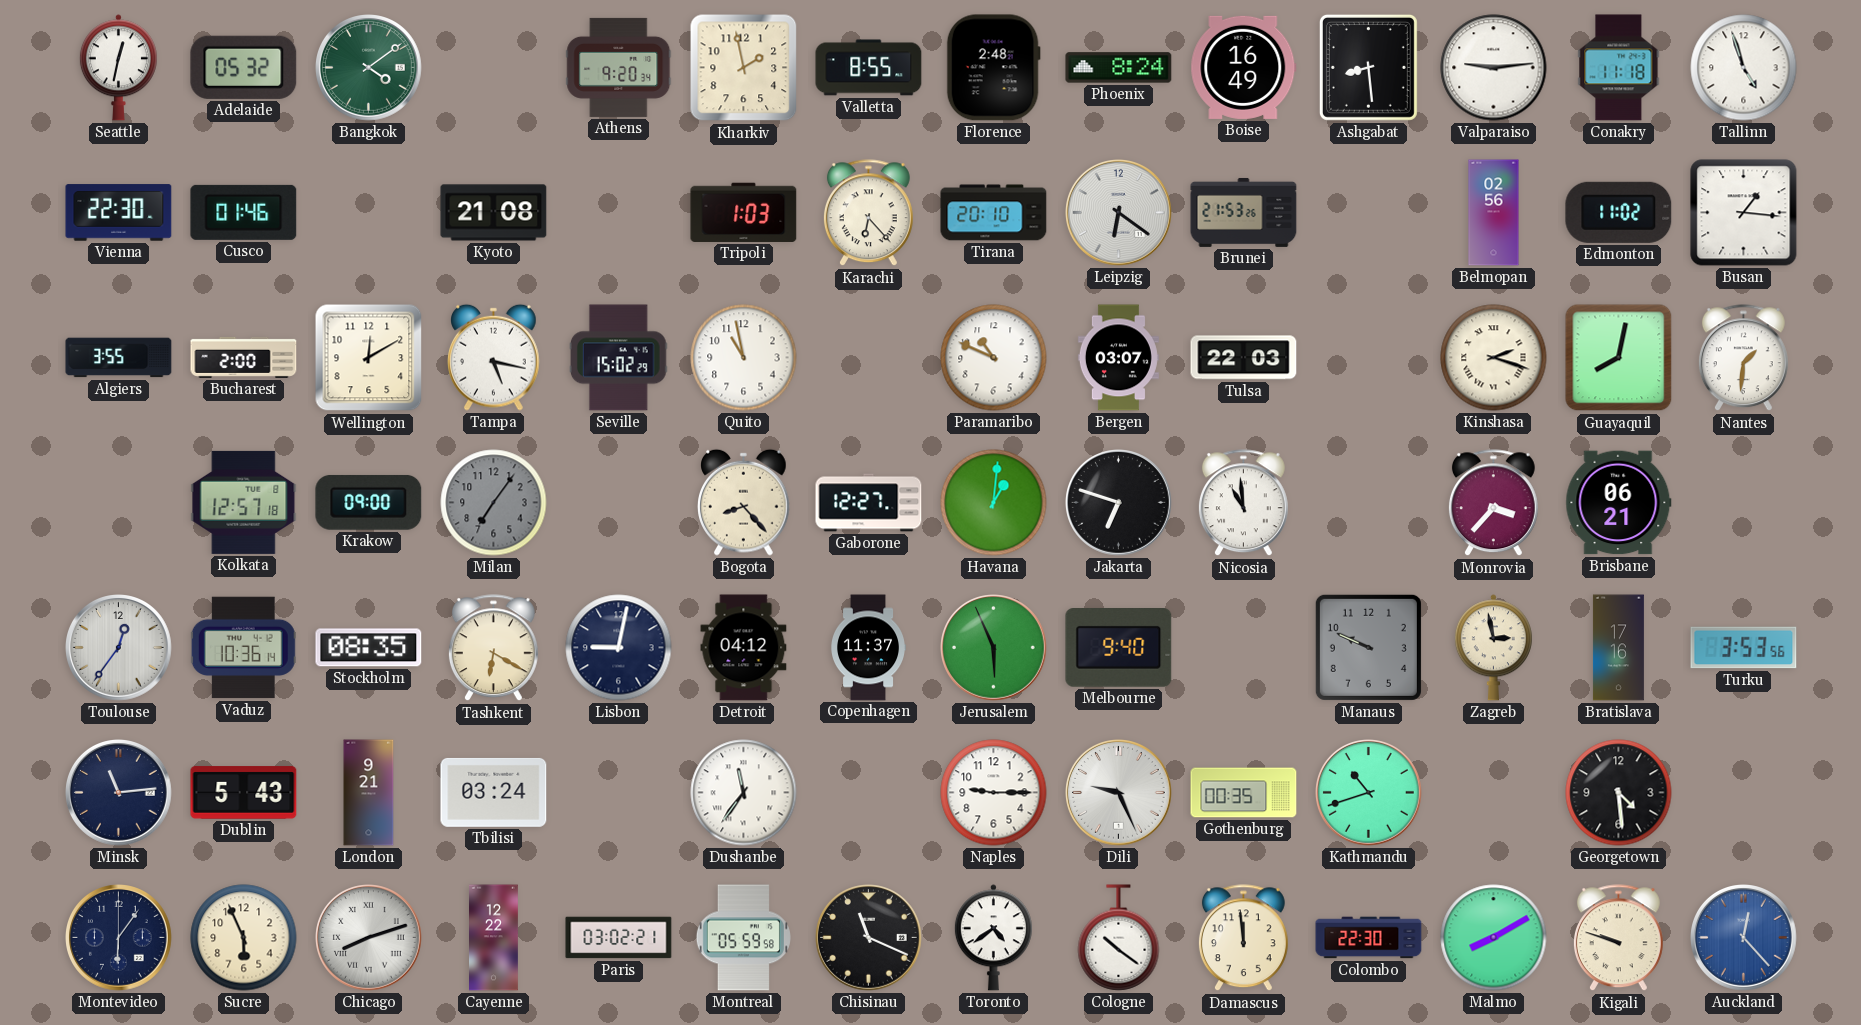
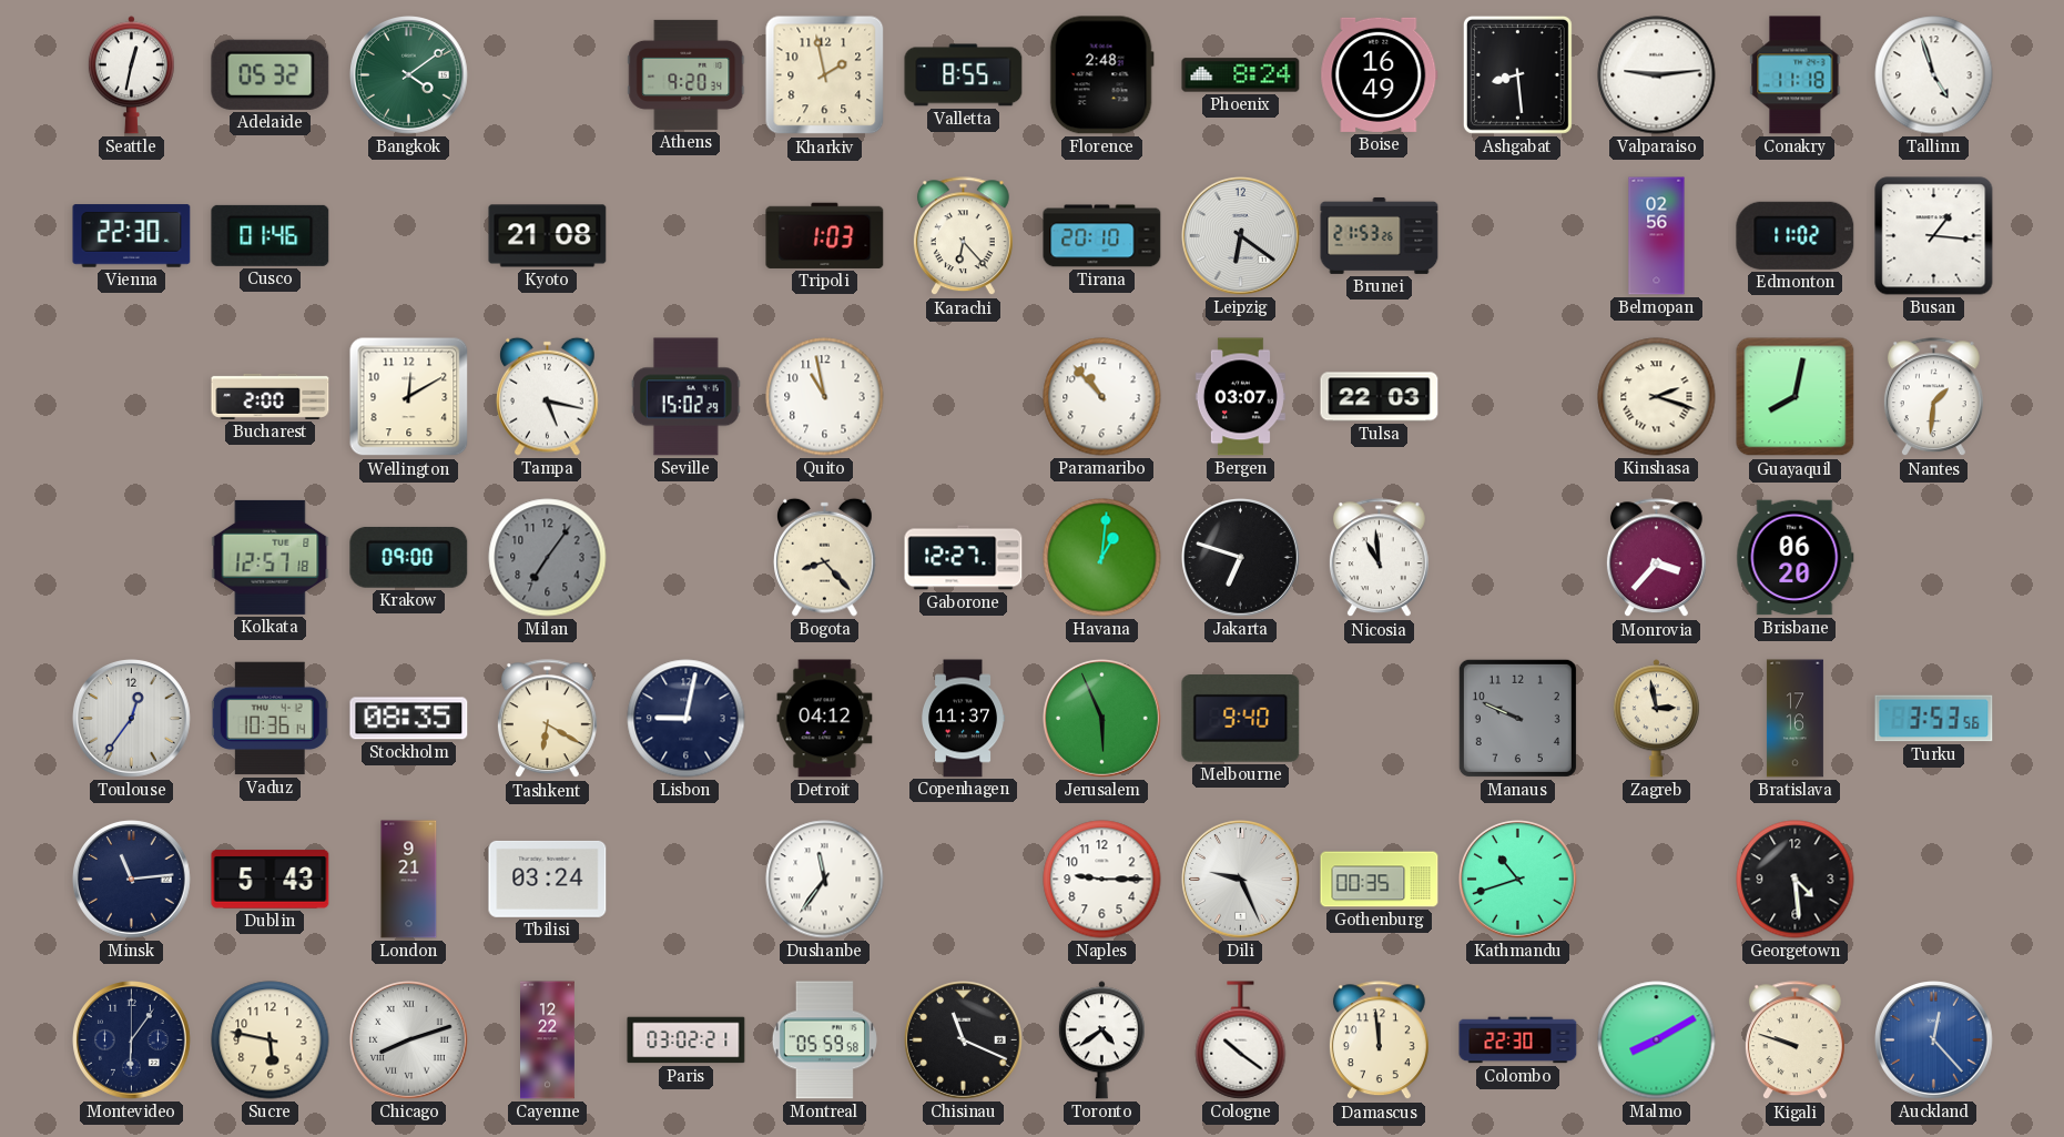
Algiers: 3:55 -> none
Paramaribo: 10:49 -> 10:53
Brisbane: 06:21 -> 06:20
Sucre: 5:56 -> 5:47
